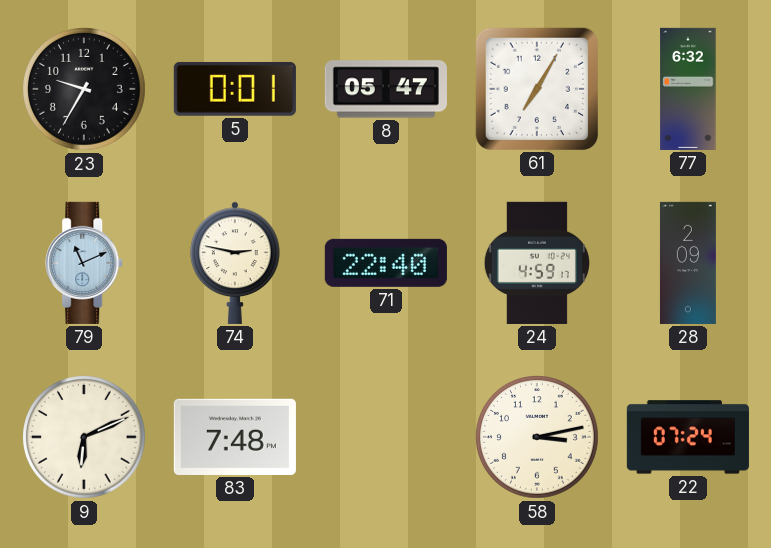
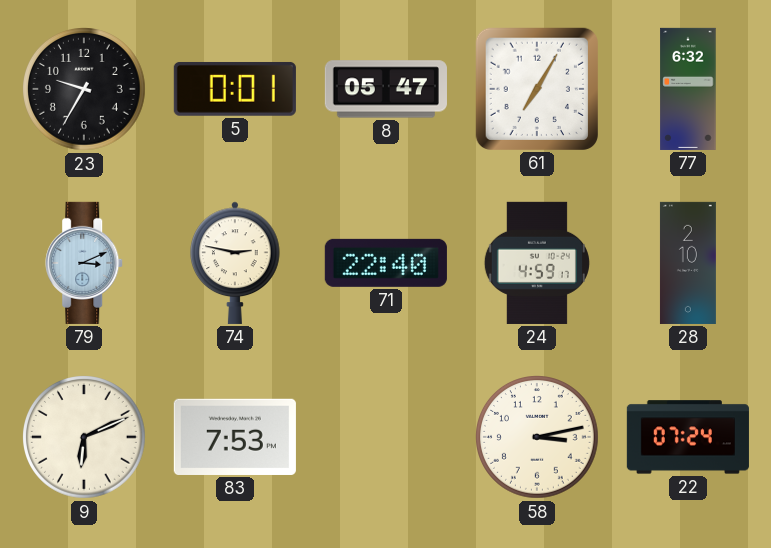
79: 11:11 -> 3:11
28: 2:09 -> 2:10
83: 7:48 -> 7:53
